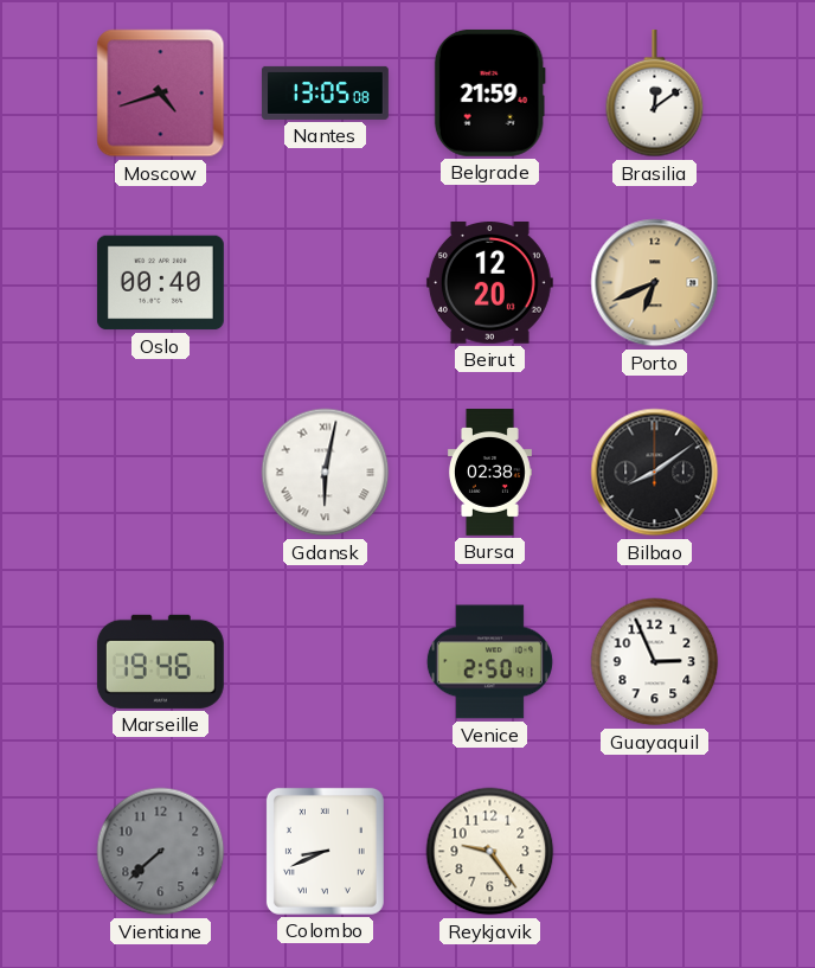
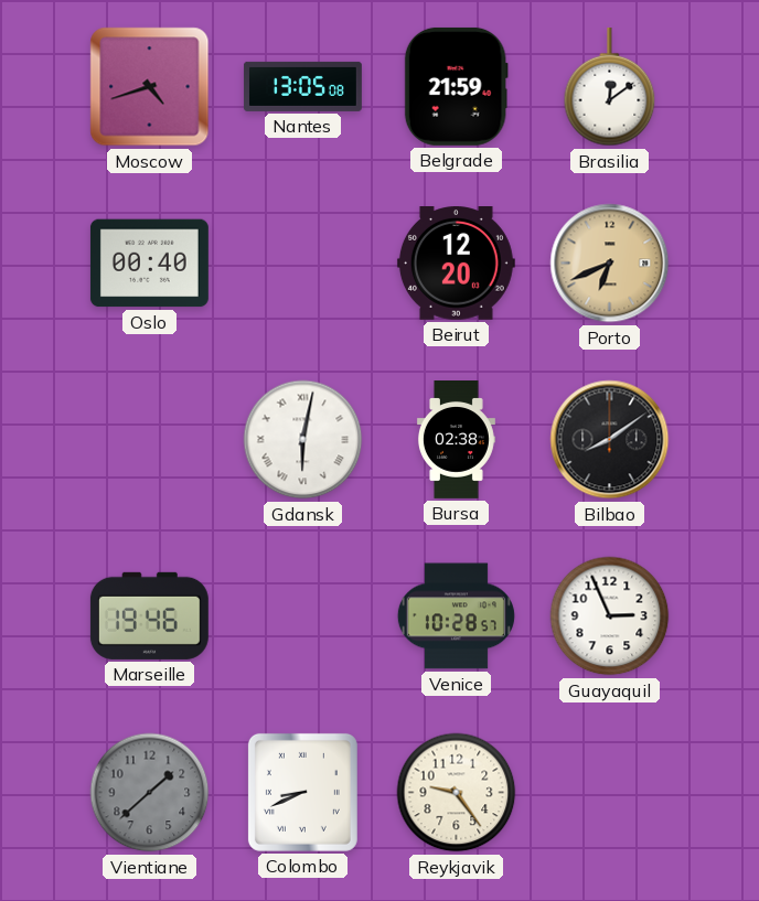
Venice: 2:50 -> 10:28
Vientiane: 7:38 -> 1:38
